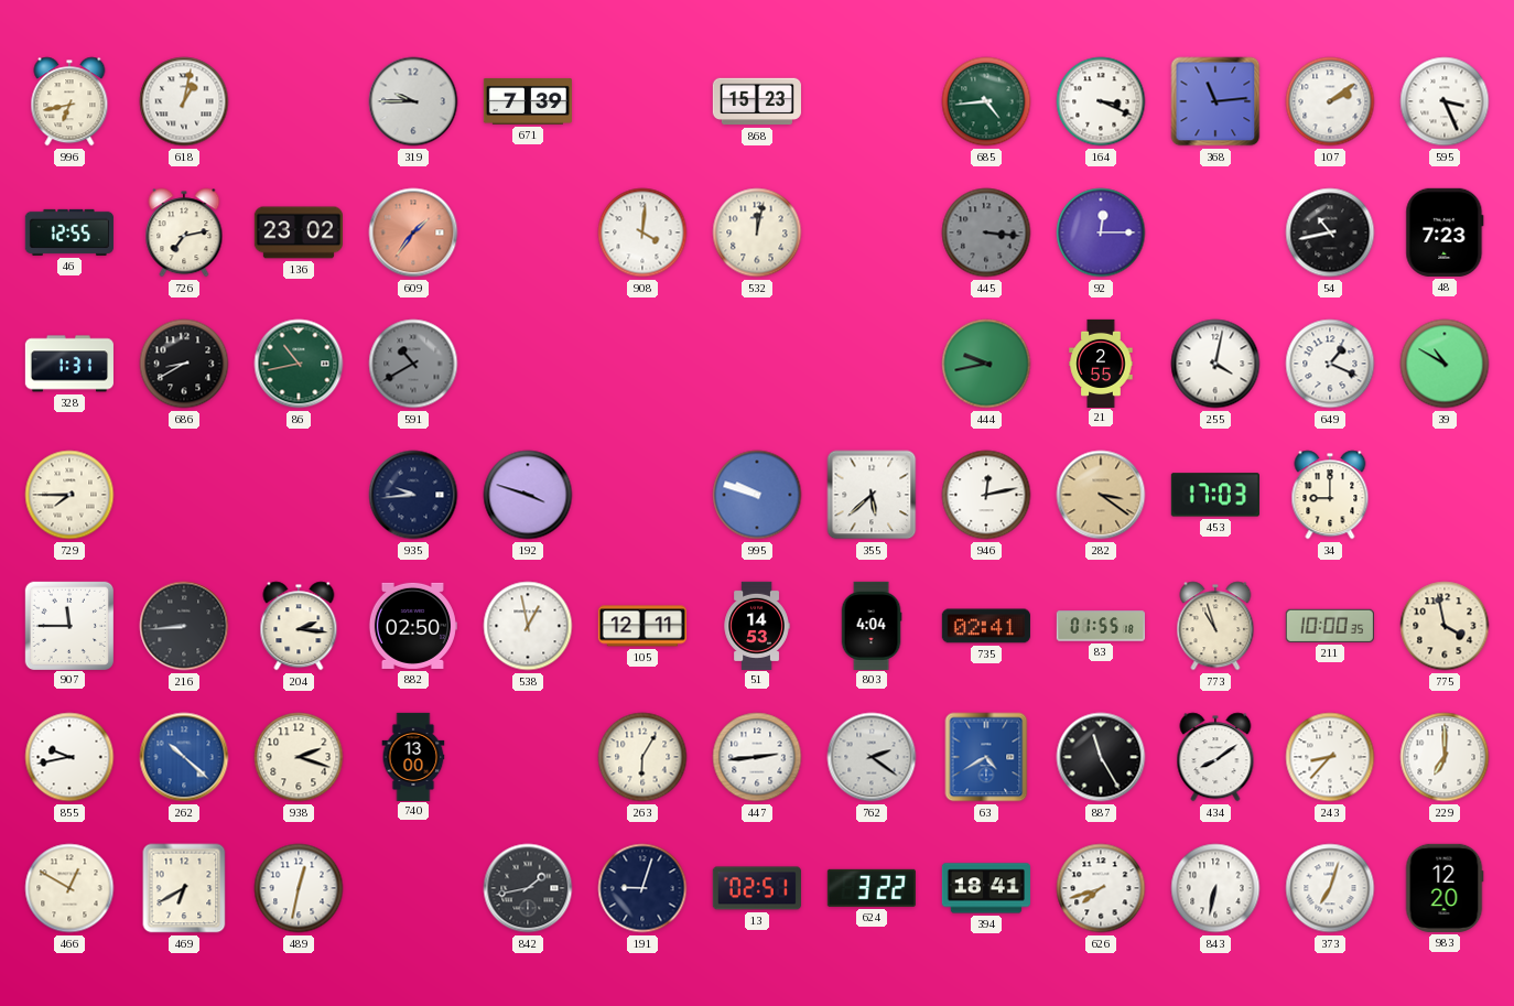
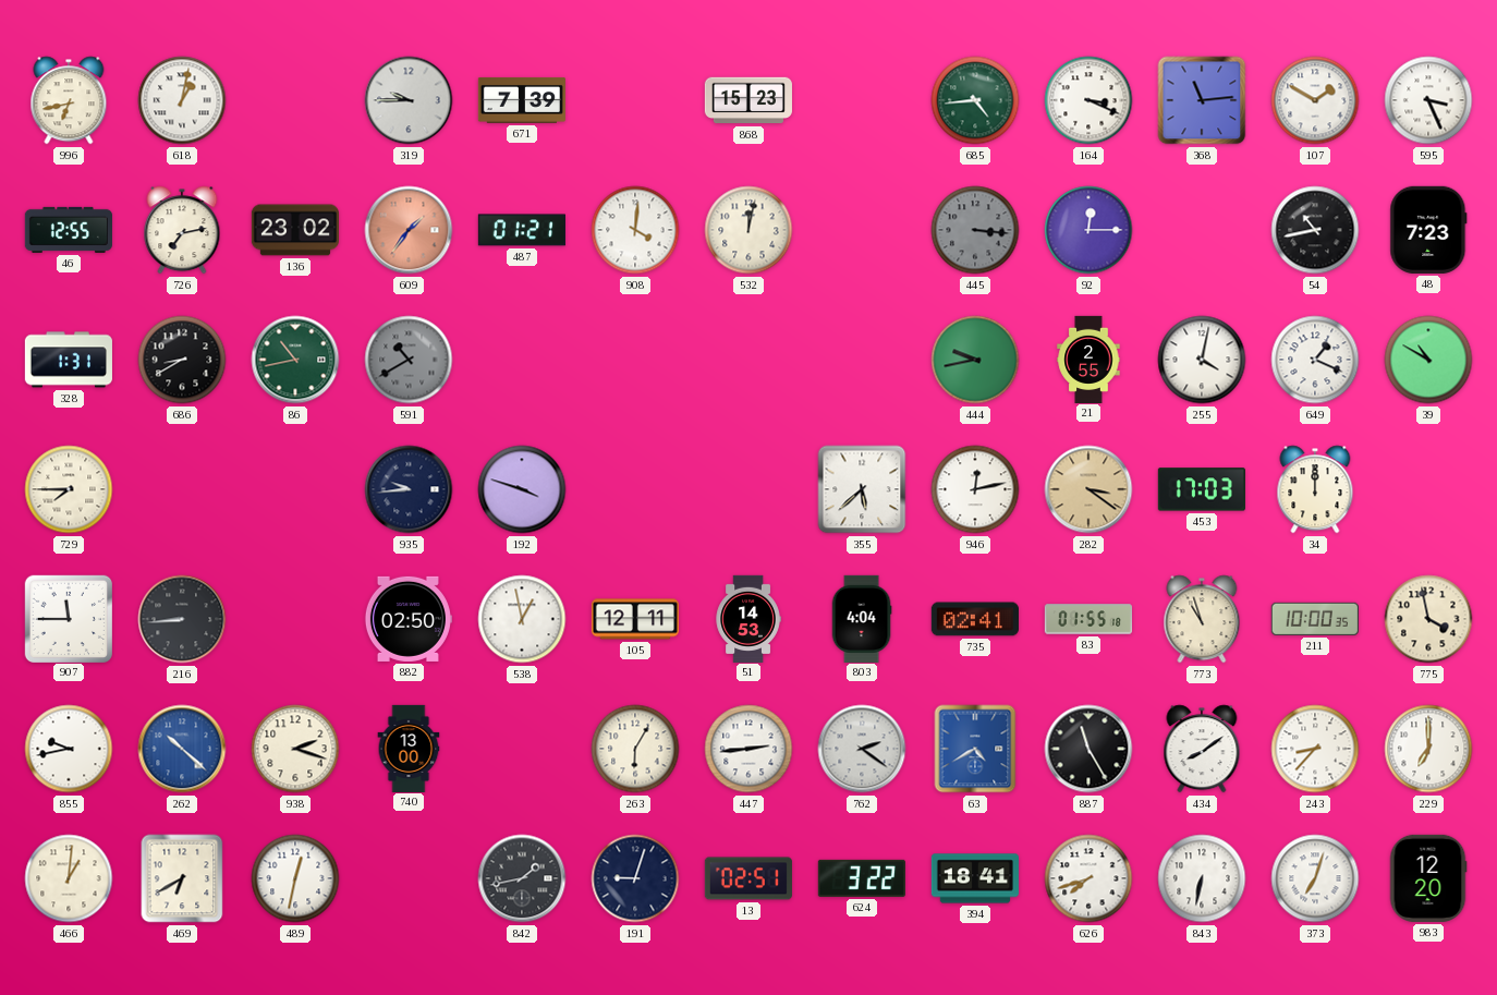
107: 2:09 -> 1:50
487: none -> 01:21
995: 9:48 -> none
34: 9:00 -> 12:00
204: 2:16 -> none
466: 12:50 -> 1:01
